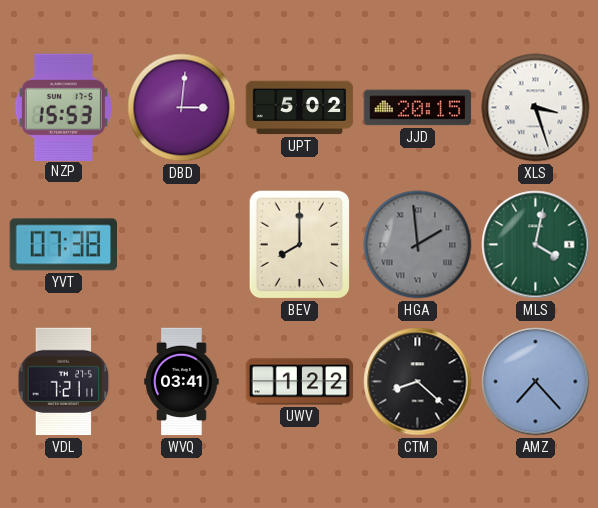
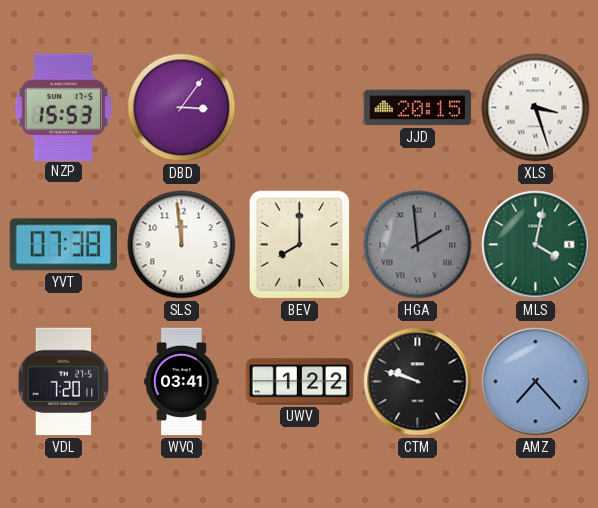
DBD: 3:01 -> 3:06
UPT: 5:02 -> none
SLS: none -> 11:59
VDL: 7:21 -> 7:20
CTM: 8:22 -> 9:48
